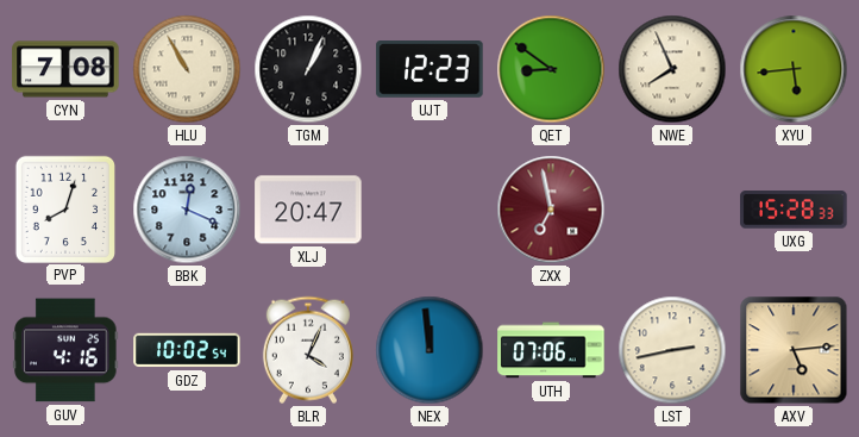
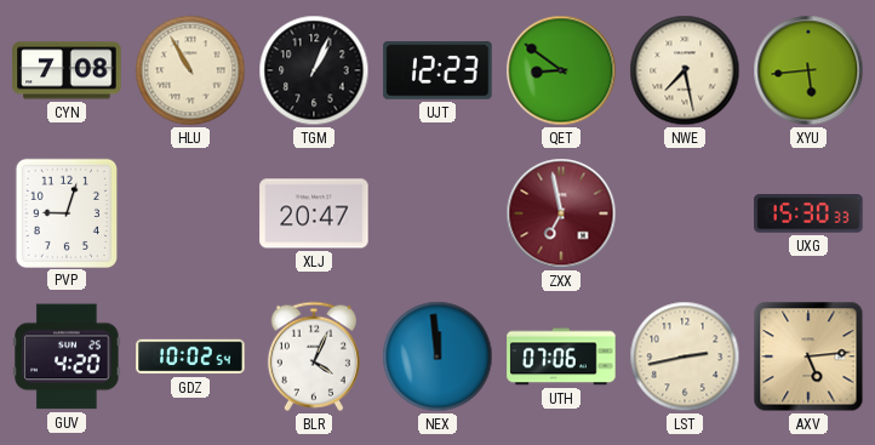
NWE: 7:56 -> 7:28
PVP: 8:03 -> 9:03
BBK: 12:19 -> none
UXG: 15:28 -> 15:30
GUV: 4:16 -> 4:20
